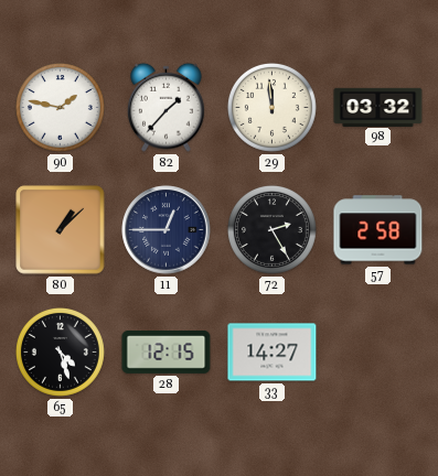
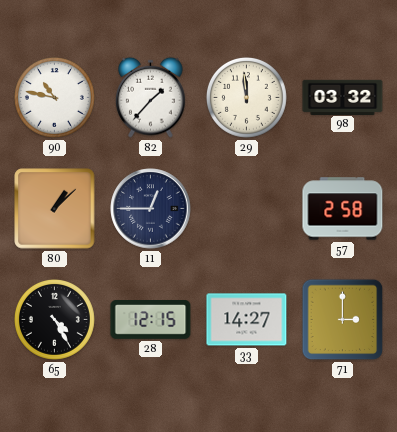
90: 1:47 -> 10:47
72: 2:25 -> none
65: 4:27 -> 4:25
71: none -> 3:00
